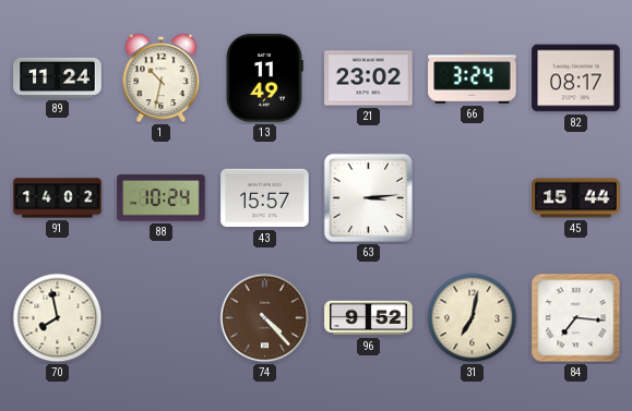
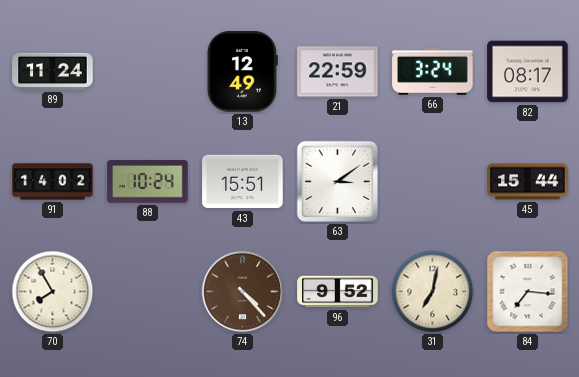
1: 10:32 -> none
13: 11:49 -> 12:49
21: 23:02 -> 22:59
43: 15:57 -> 15:51
63: 3:14 -> 3:09
70: 7:58 -> 7:55
